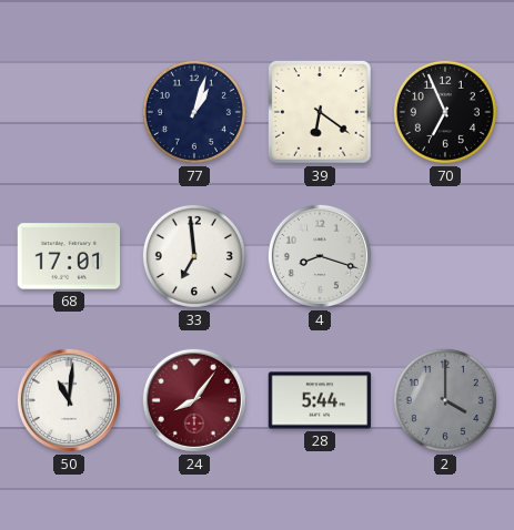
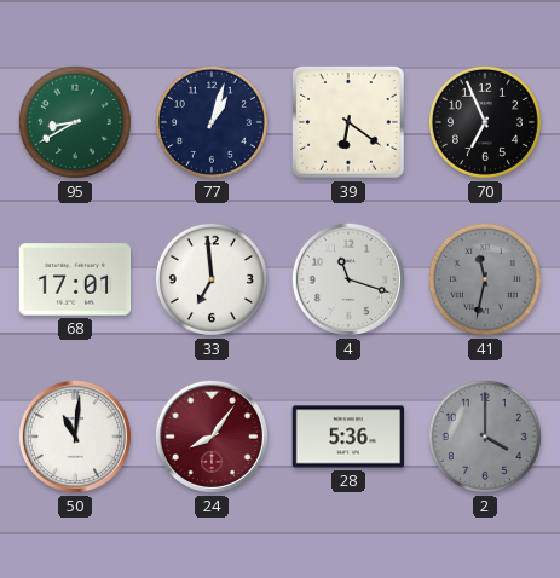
95: none -> 8:40
4: 8:18 -> 11:18
41: none -> 11:32
28: 5:44 -> 5:36
